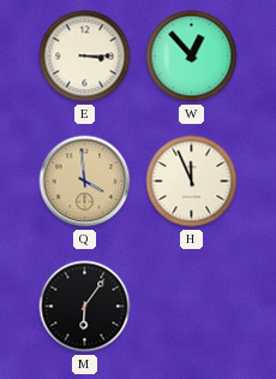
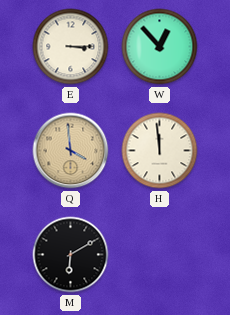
H: 11:56 -> 11:59
M: 6:06 -> 6:10
